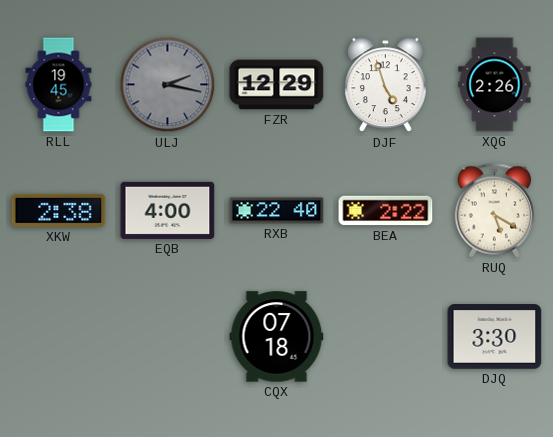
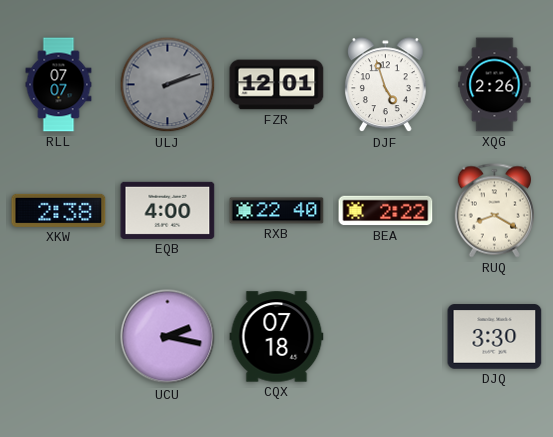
RLL: 19:45 -> 07:07
ULJ: 2:17 -> 2:12
FZR: 12:29 -> 12:01
RUQ: 5:20 -> 8:20
UCU: none -> 2:17
